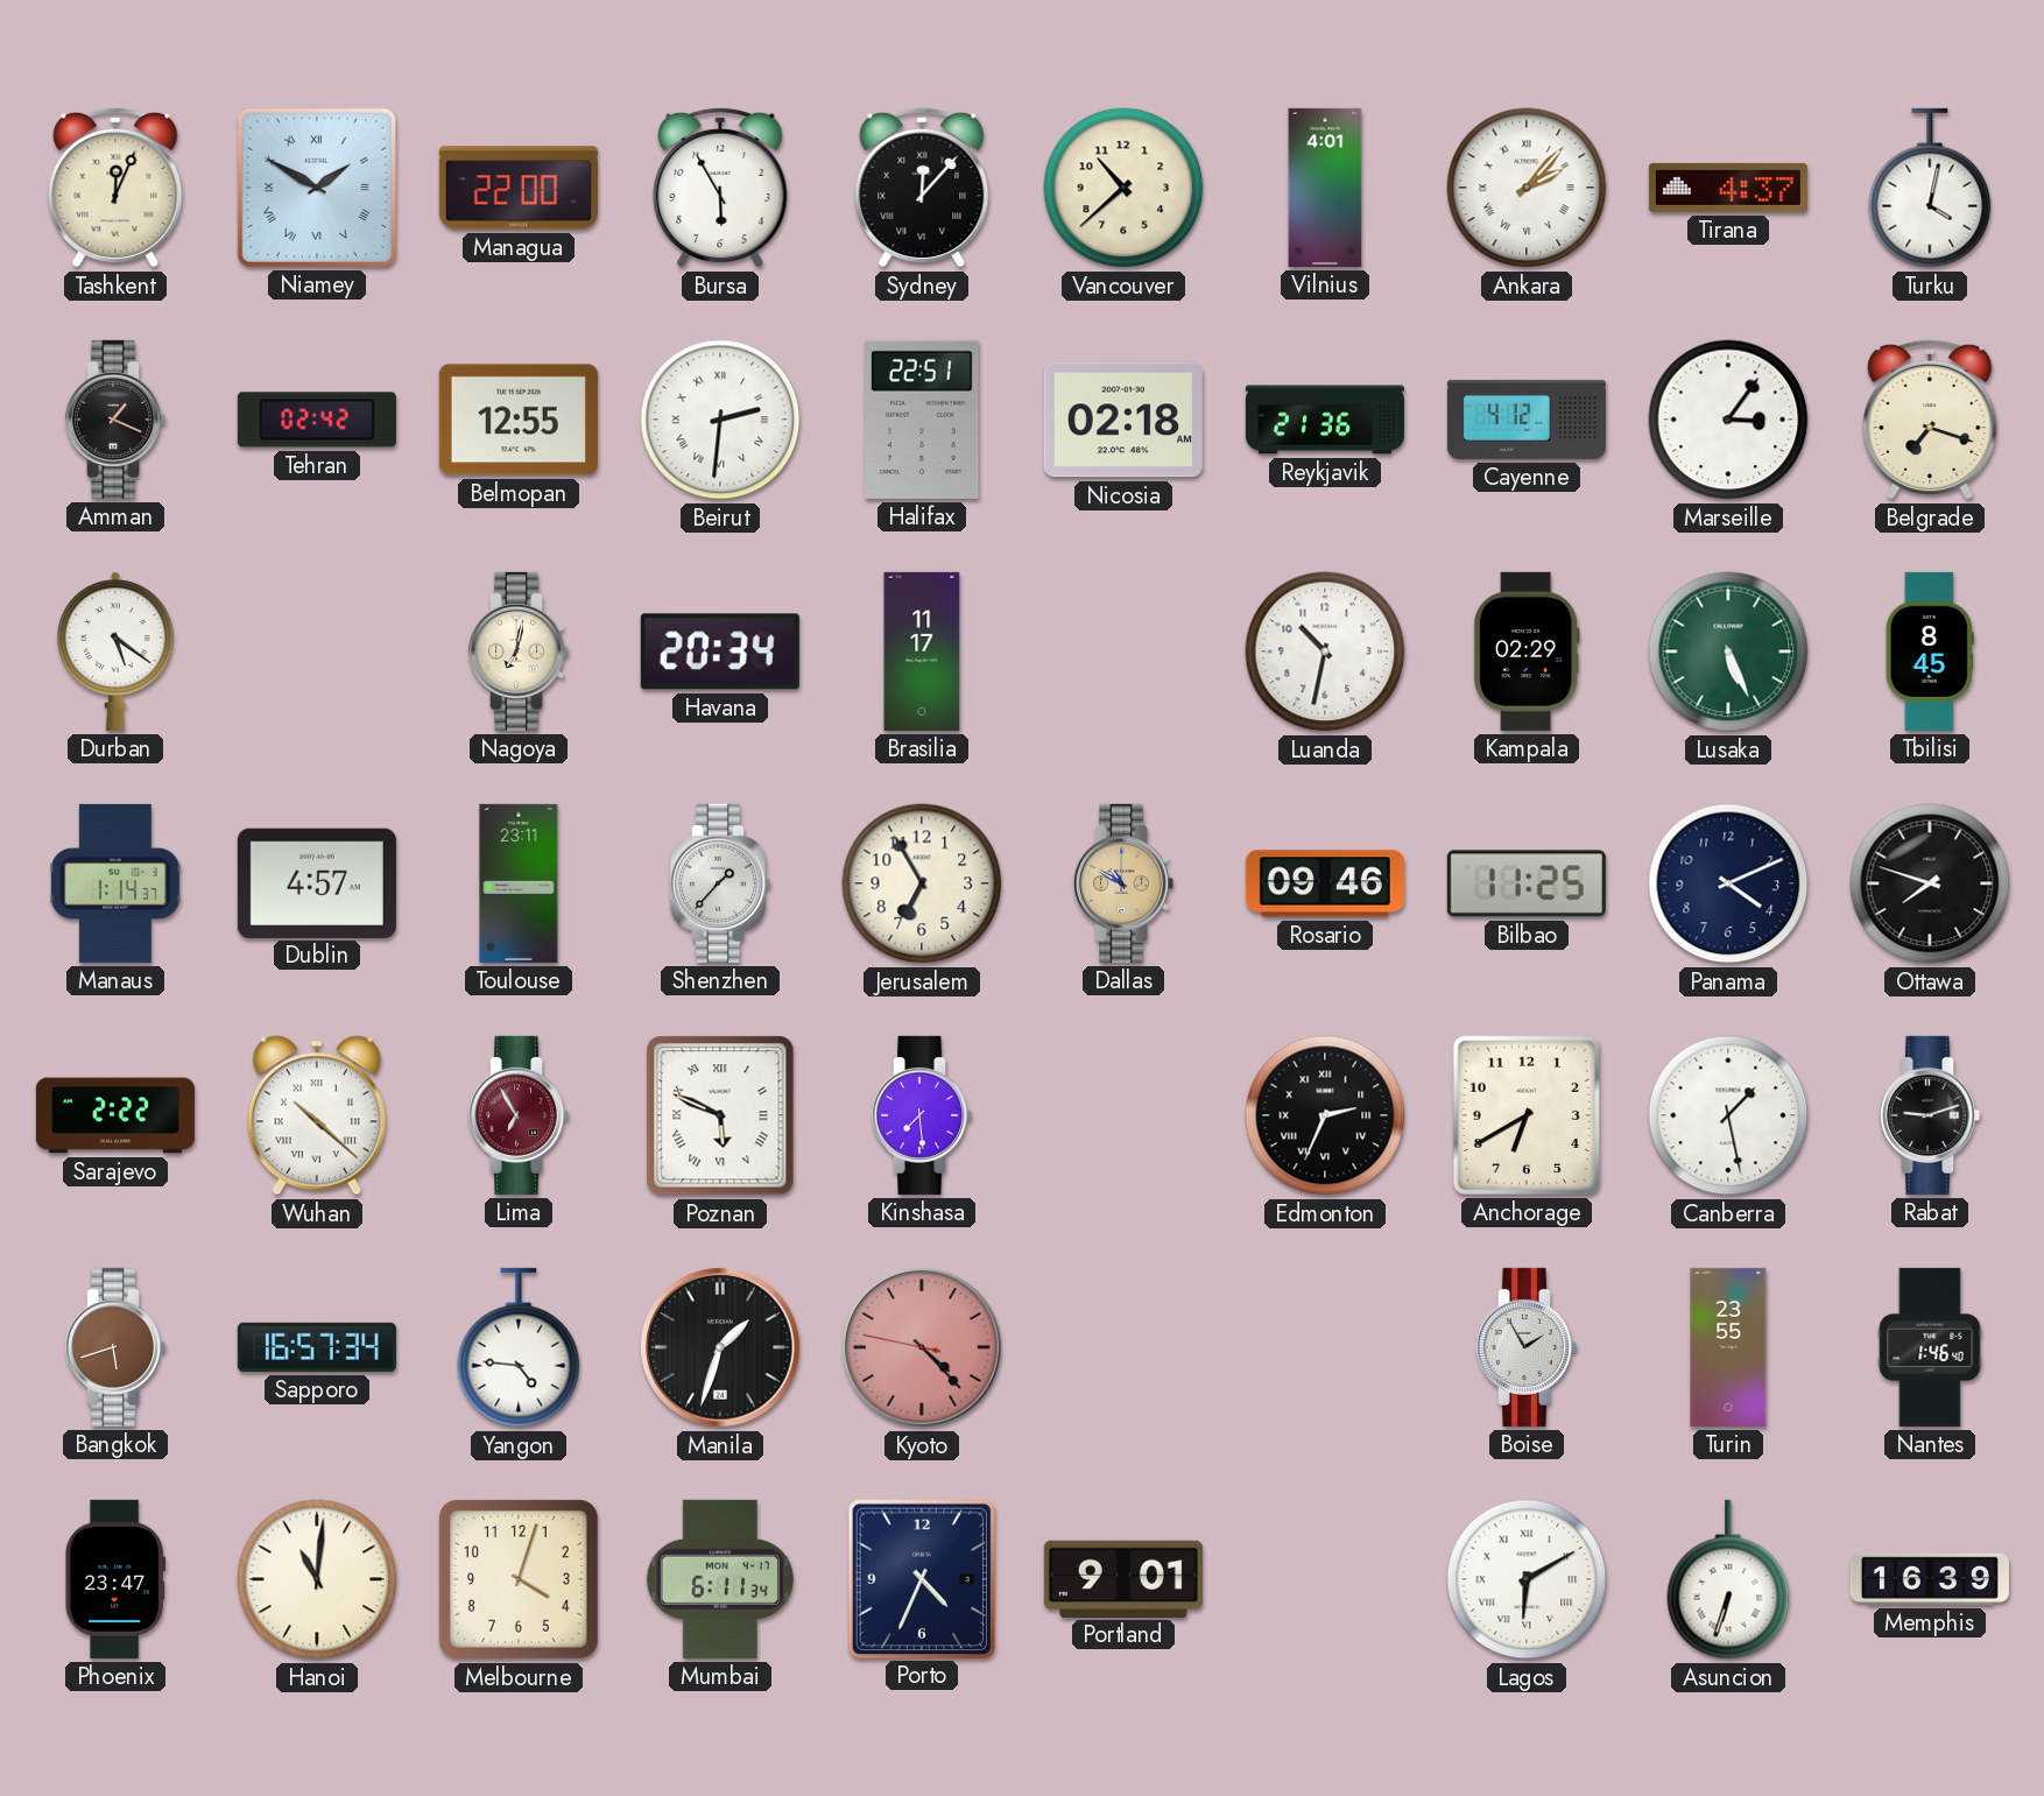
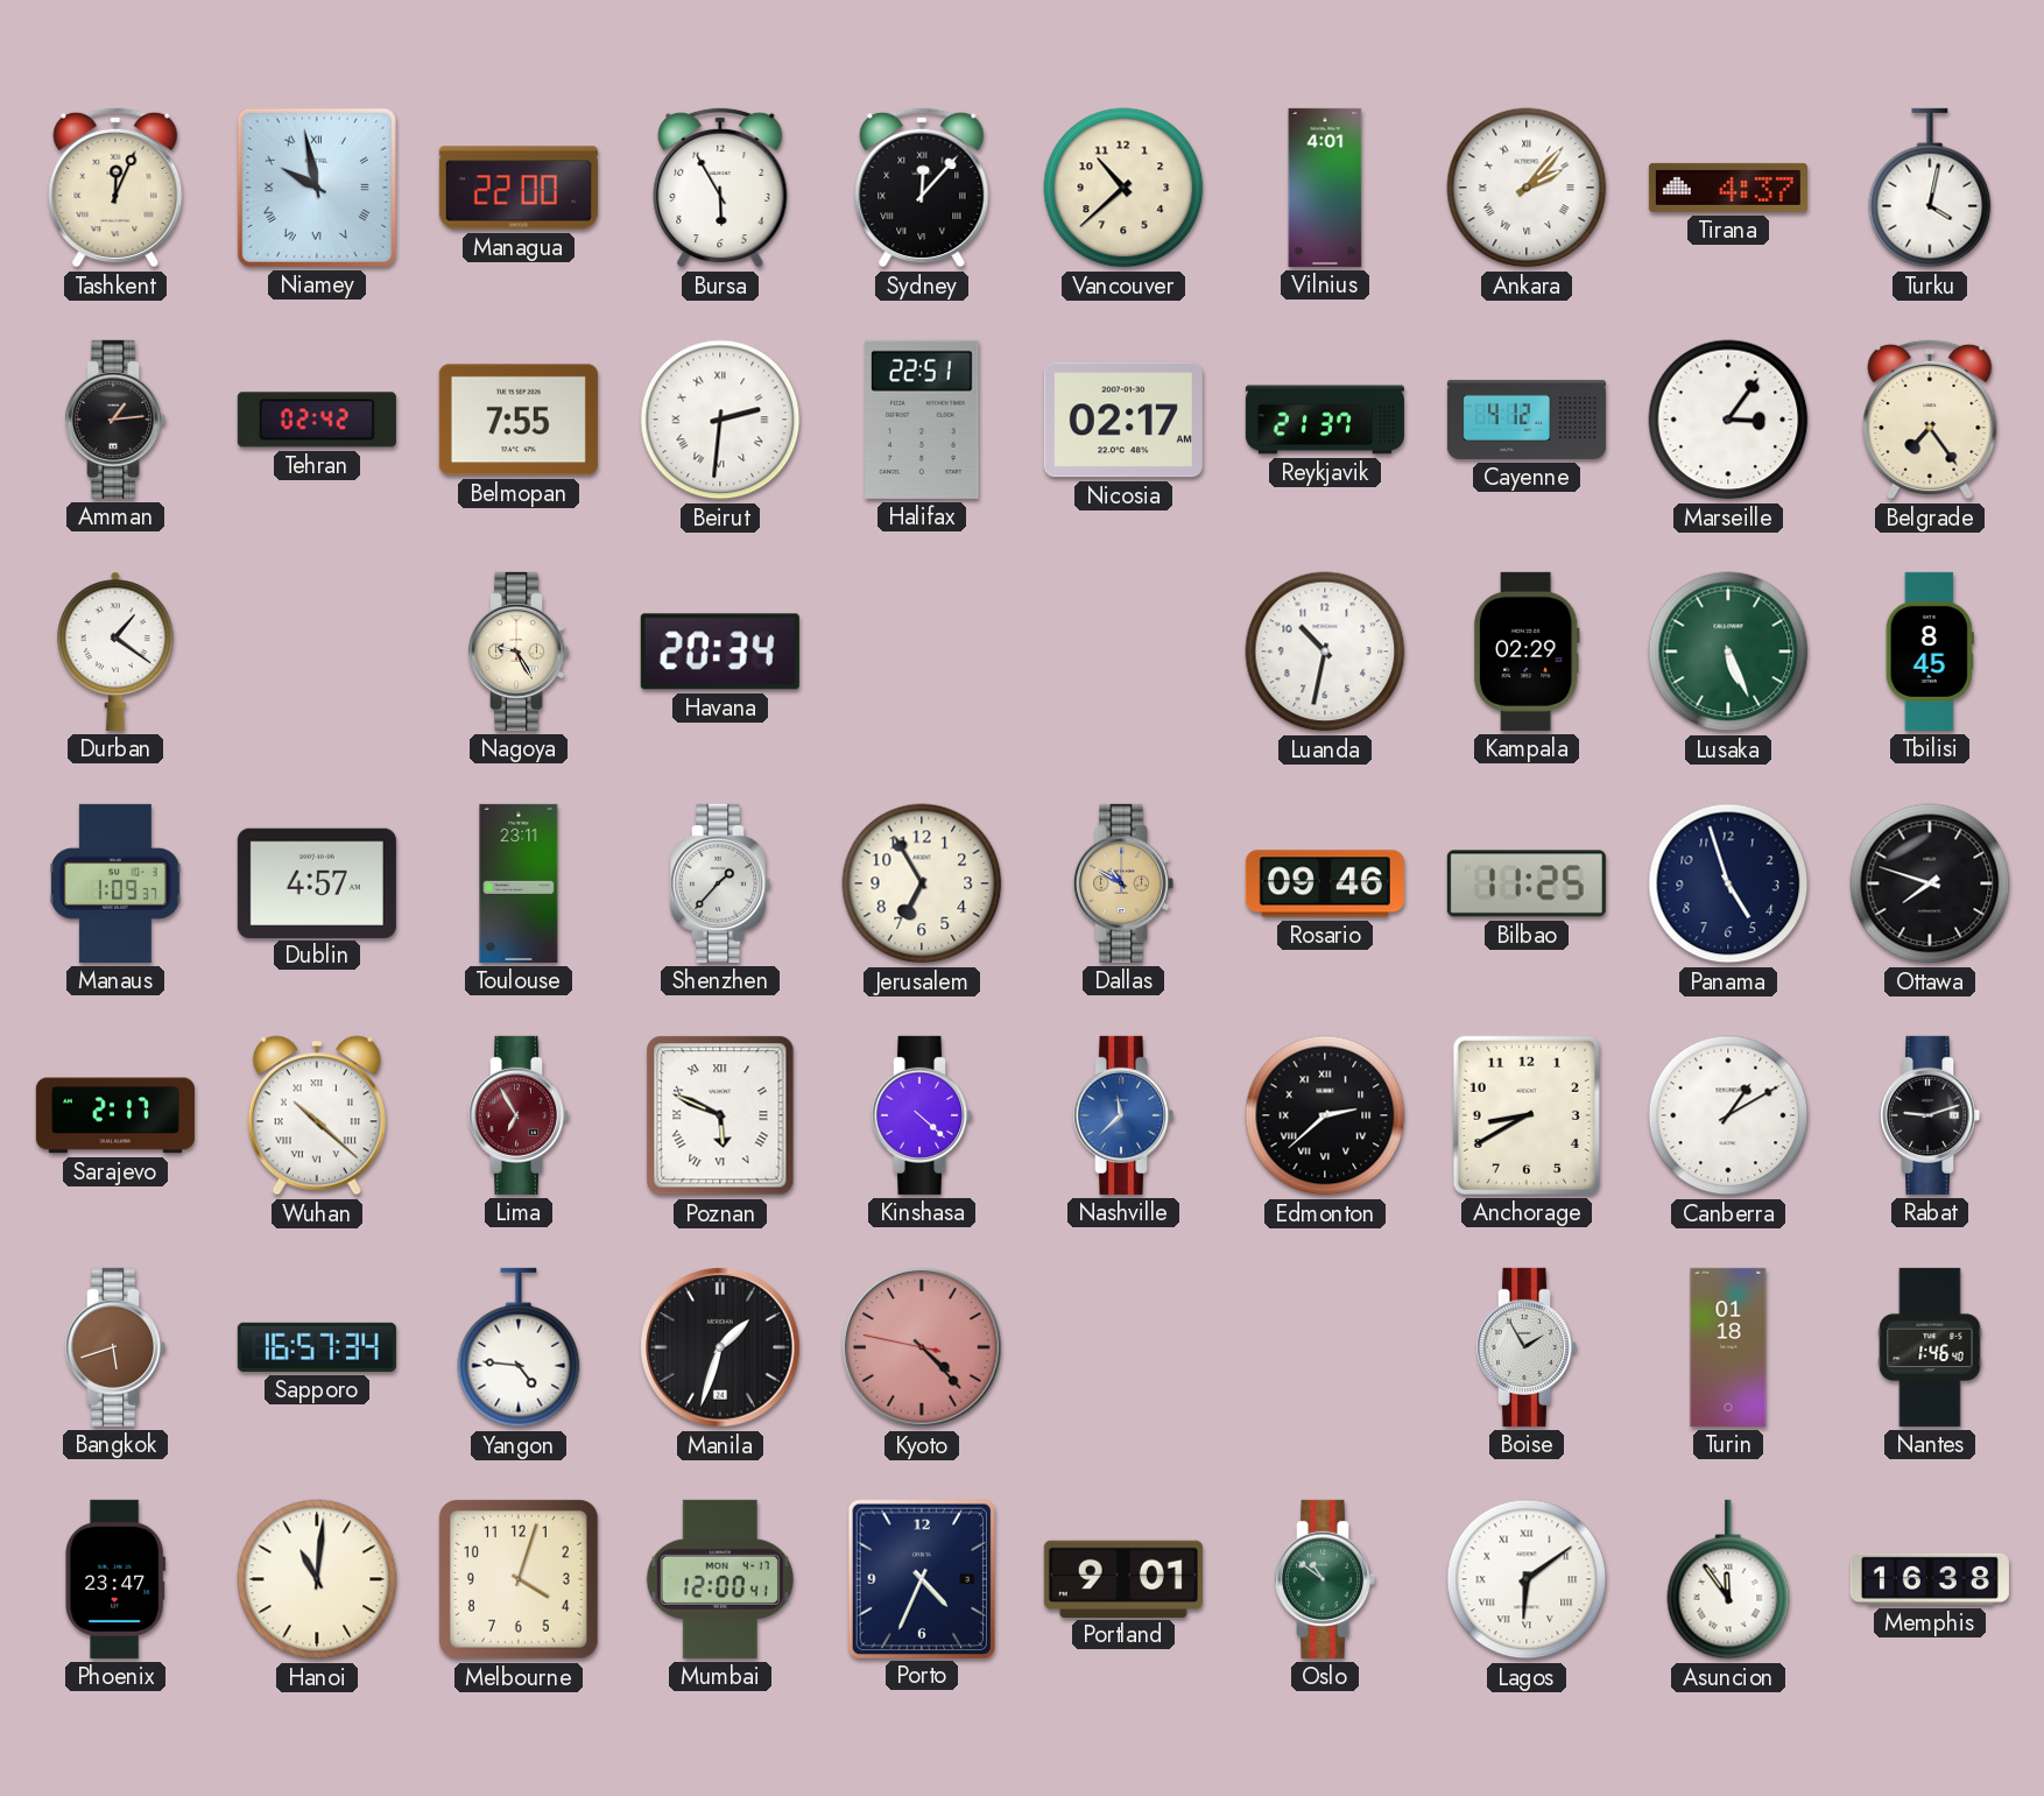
Niamey: 1:50 -> 9:58
Amman: 1:19 -> 1:14
Belmopan: 12:55 -> 7:55
Nicosia: 02:18 -> 02:17
Reykjavik: 21:36 -> 21:37
Belgrade: 7:18 -> 7:24
Durban: 5:21 -> 1:21
Nagoya: 7:02 -> 9:25
Brasilia: 11:17 -> none
Manaus: 1:14 -> 1:09
Panama: 4:11 -> 4:57
Sarajevo: 2:22 -> 2:17
Kinshasa: 7:29 -> 4:22
Nashville: none -> 11:38
Edmonton: 2:34 -> 2:38
Anchorage: 6:40 -> 8:40
Canberra: 1:28 -> 1:10
Turin: 23:55 -> 01:18
Mumbai: 6:11 -> 12:00
Oslo: none -> 10:51
Lagos: 6:10 -> 6:09
Asuncion: 6:33 -> 11:54
Memphis: 16:39 -> 16:38
